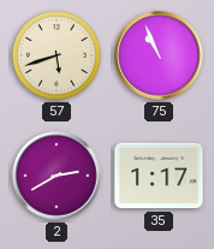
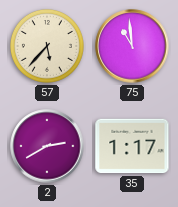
57: 5:42 -> 5:37
75: 10:56 -> 10:59
